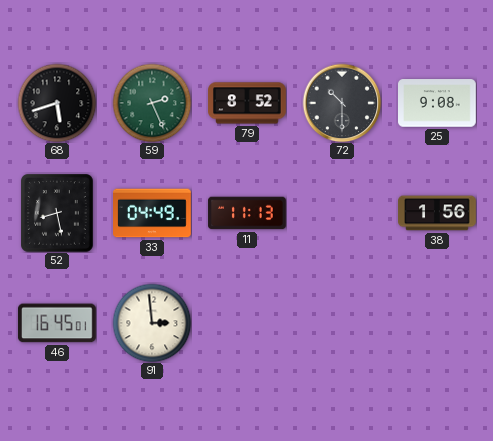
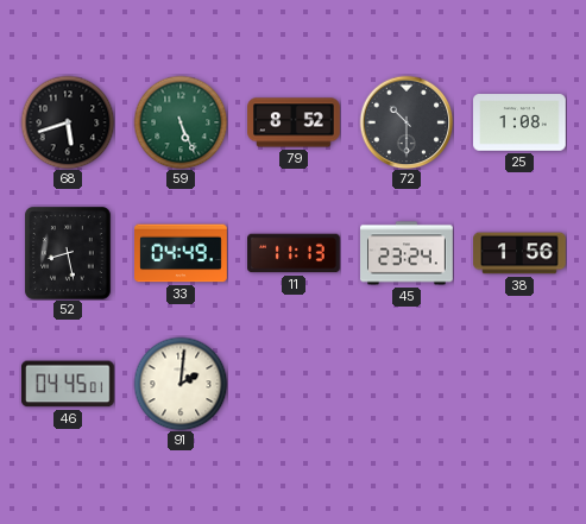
59: 2:26 -> 5:26
25: 9:08 -> 1:08
45: none -> 23:24
46: 16:45 -> 04:45
91: 2:59 -> 2:01
